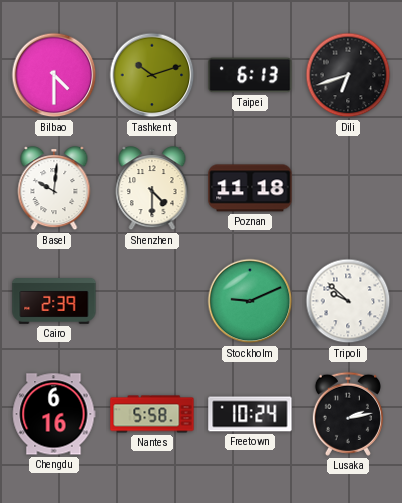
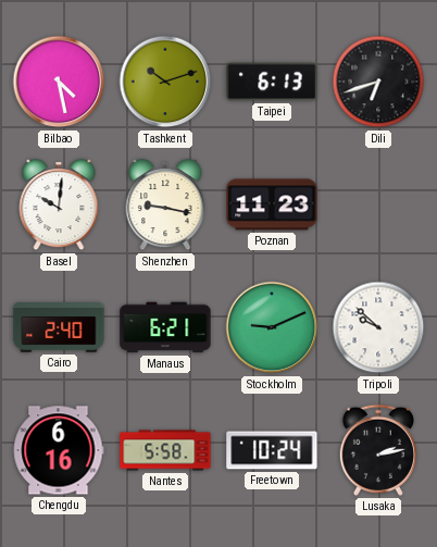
Bilbao: 4:30 -> 4:28
Shenzhen: 4:30 -> 9:17
Poznan: 11:18 -> 11:23
Cairo: 2:39 -> 2:40
Manaus: none -> 6:21
